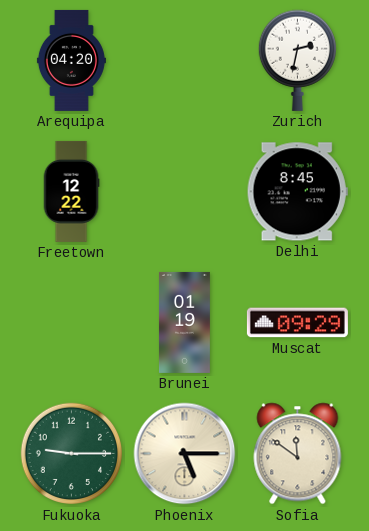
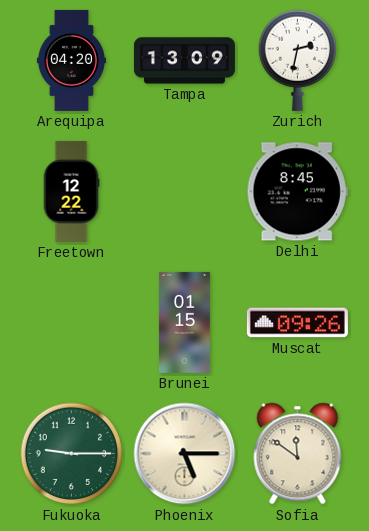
Tampa: none -> 13:09
Brunei: 01:19 -> 01:15
Muscat: 09:29 -> 09:26
